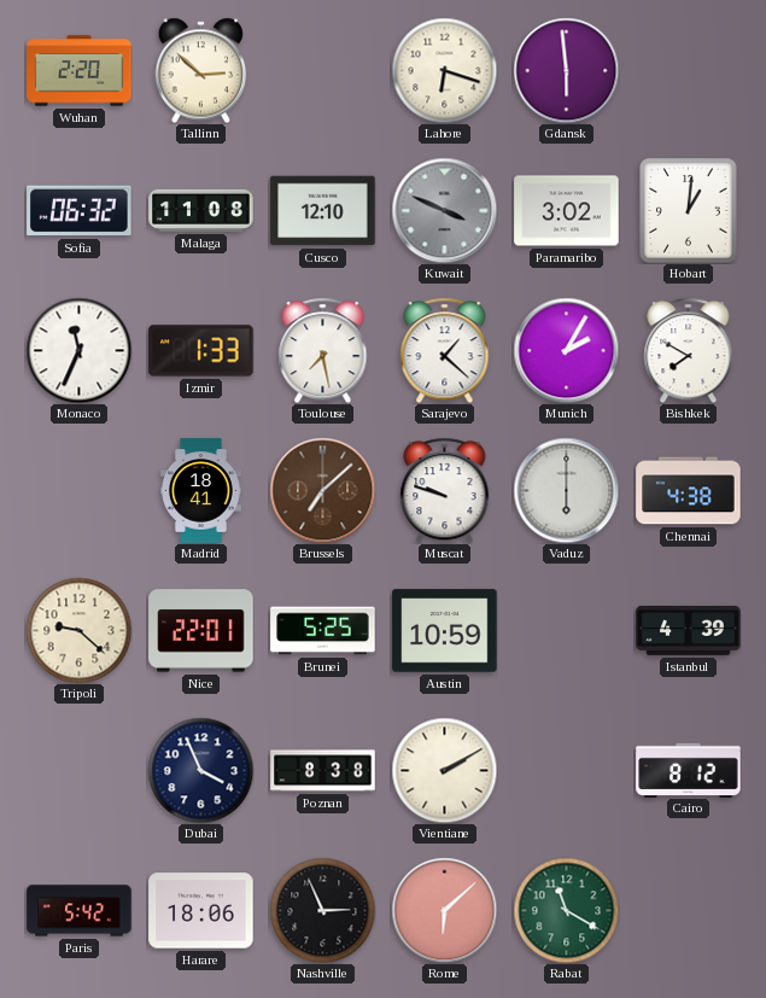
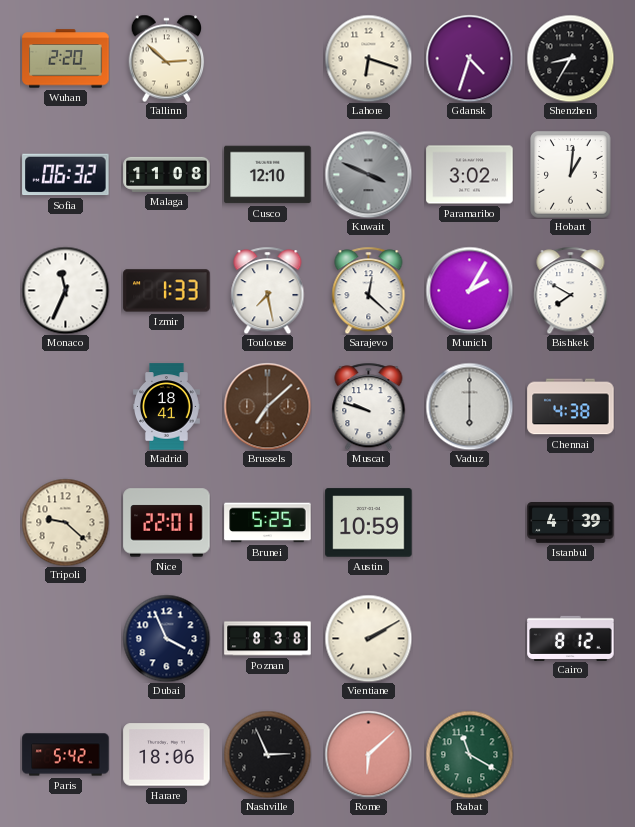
Gdansk: 5:59 -> 4:33
Shenzhen: none -> 8:35
Sarajevo: 1:22 -> 12:22
